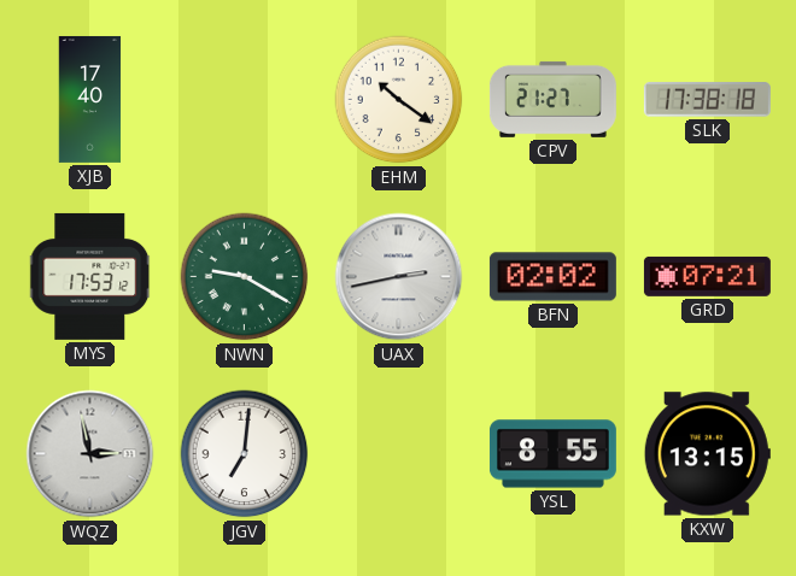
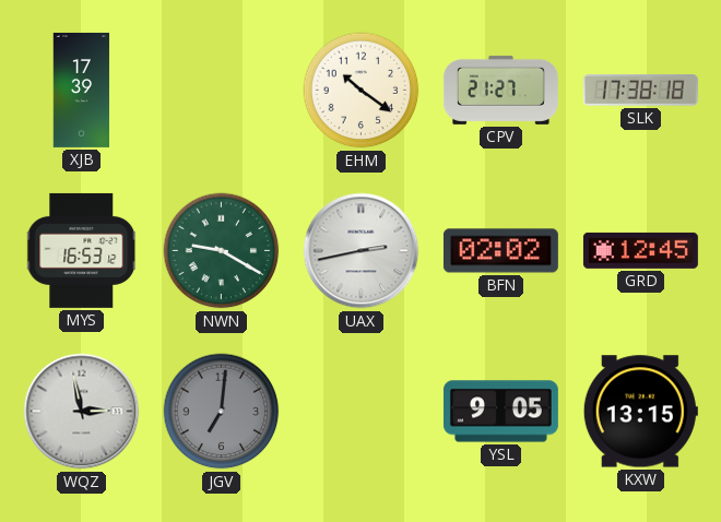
XJB: 17:40 -> 17:39
MYS: 17:53 -> 16:53
GRD: 07:21 -> 12:45
JGV dial: white -> grey
YSL: 8:55 -> 9:05
